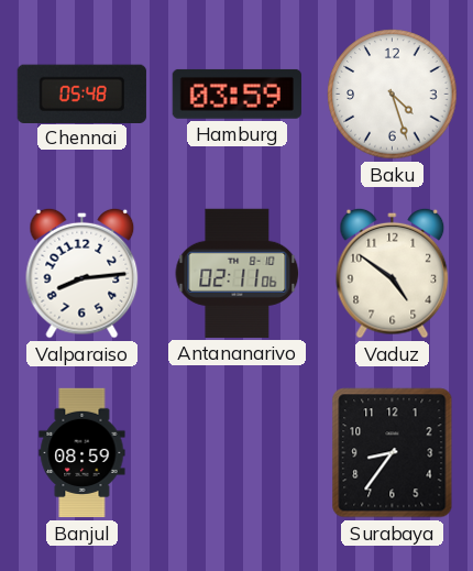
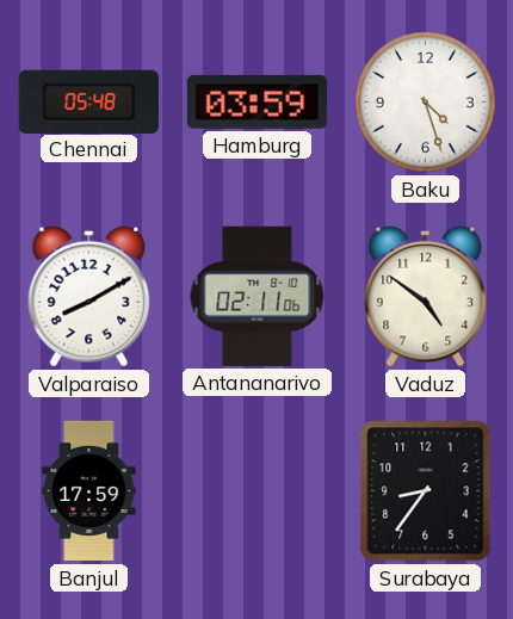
Valparaiso: 8:14 -> 8:10
Banjul: 08:59 -> 17:59
